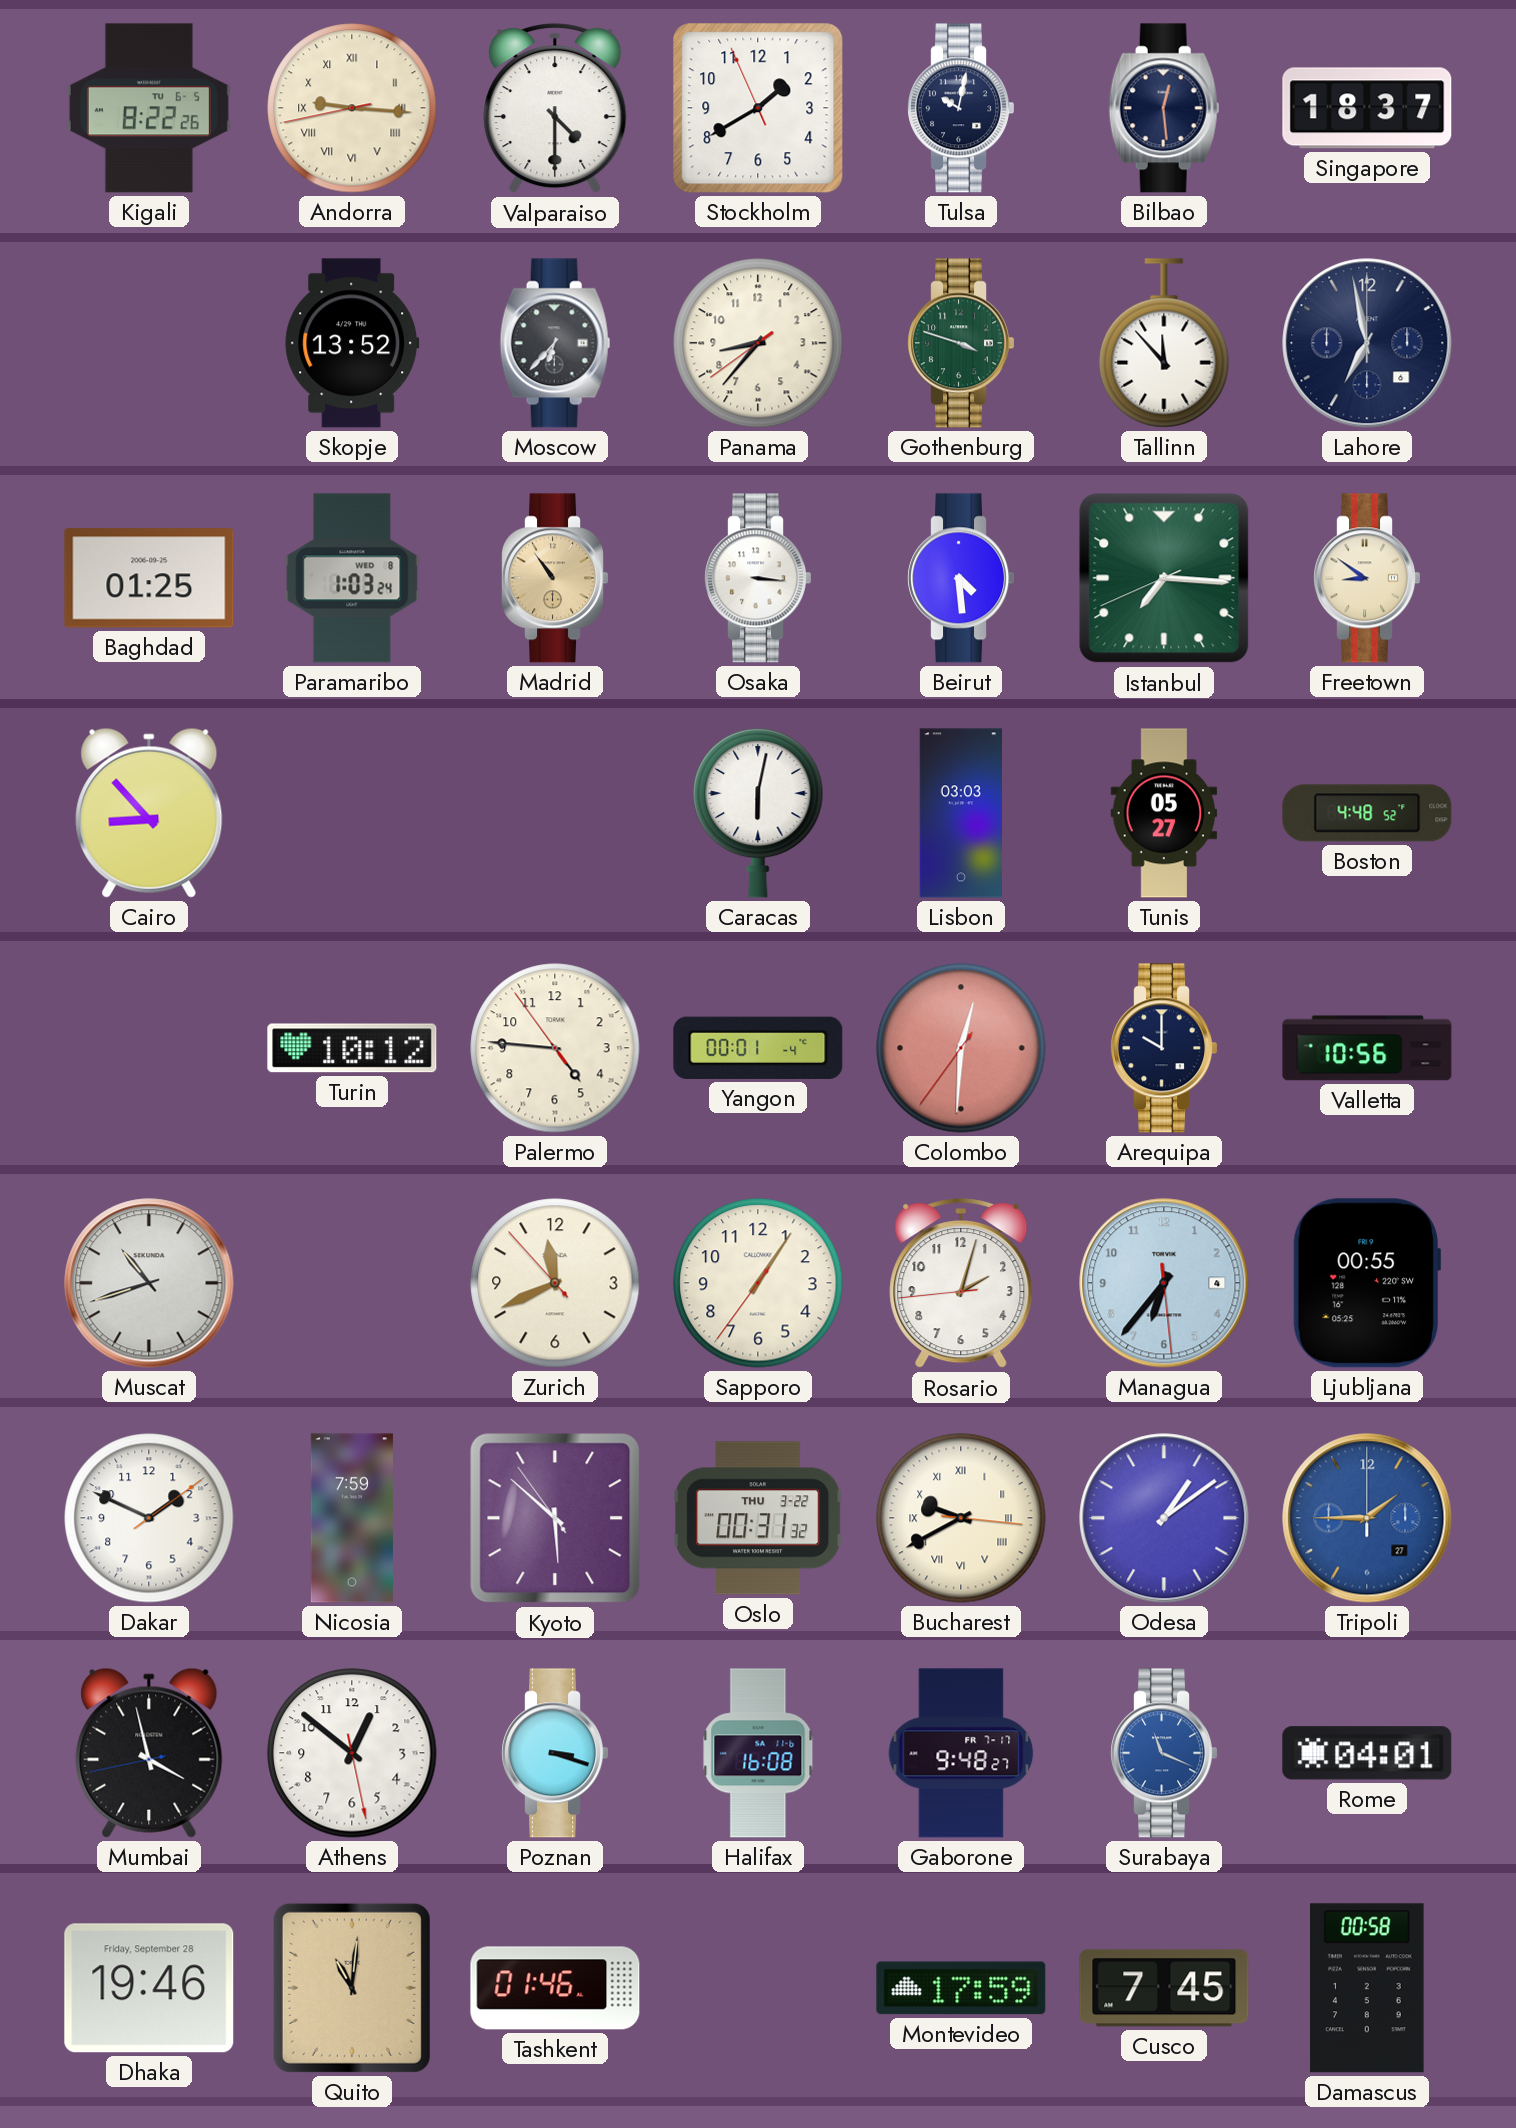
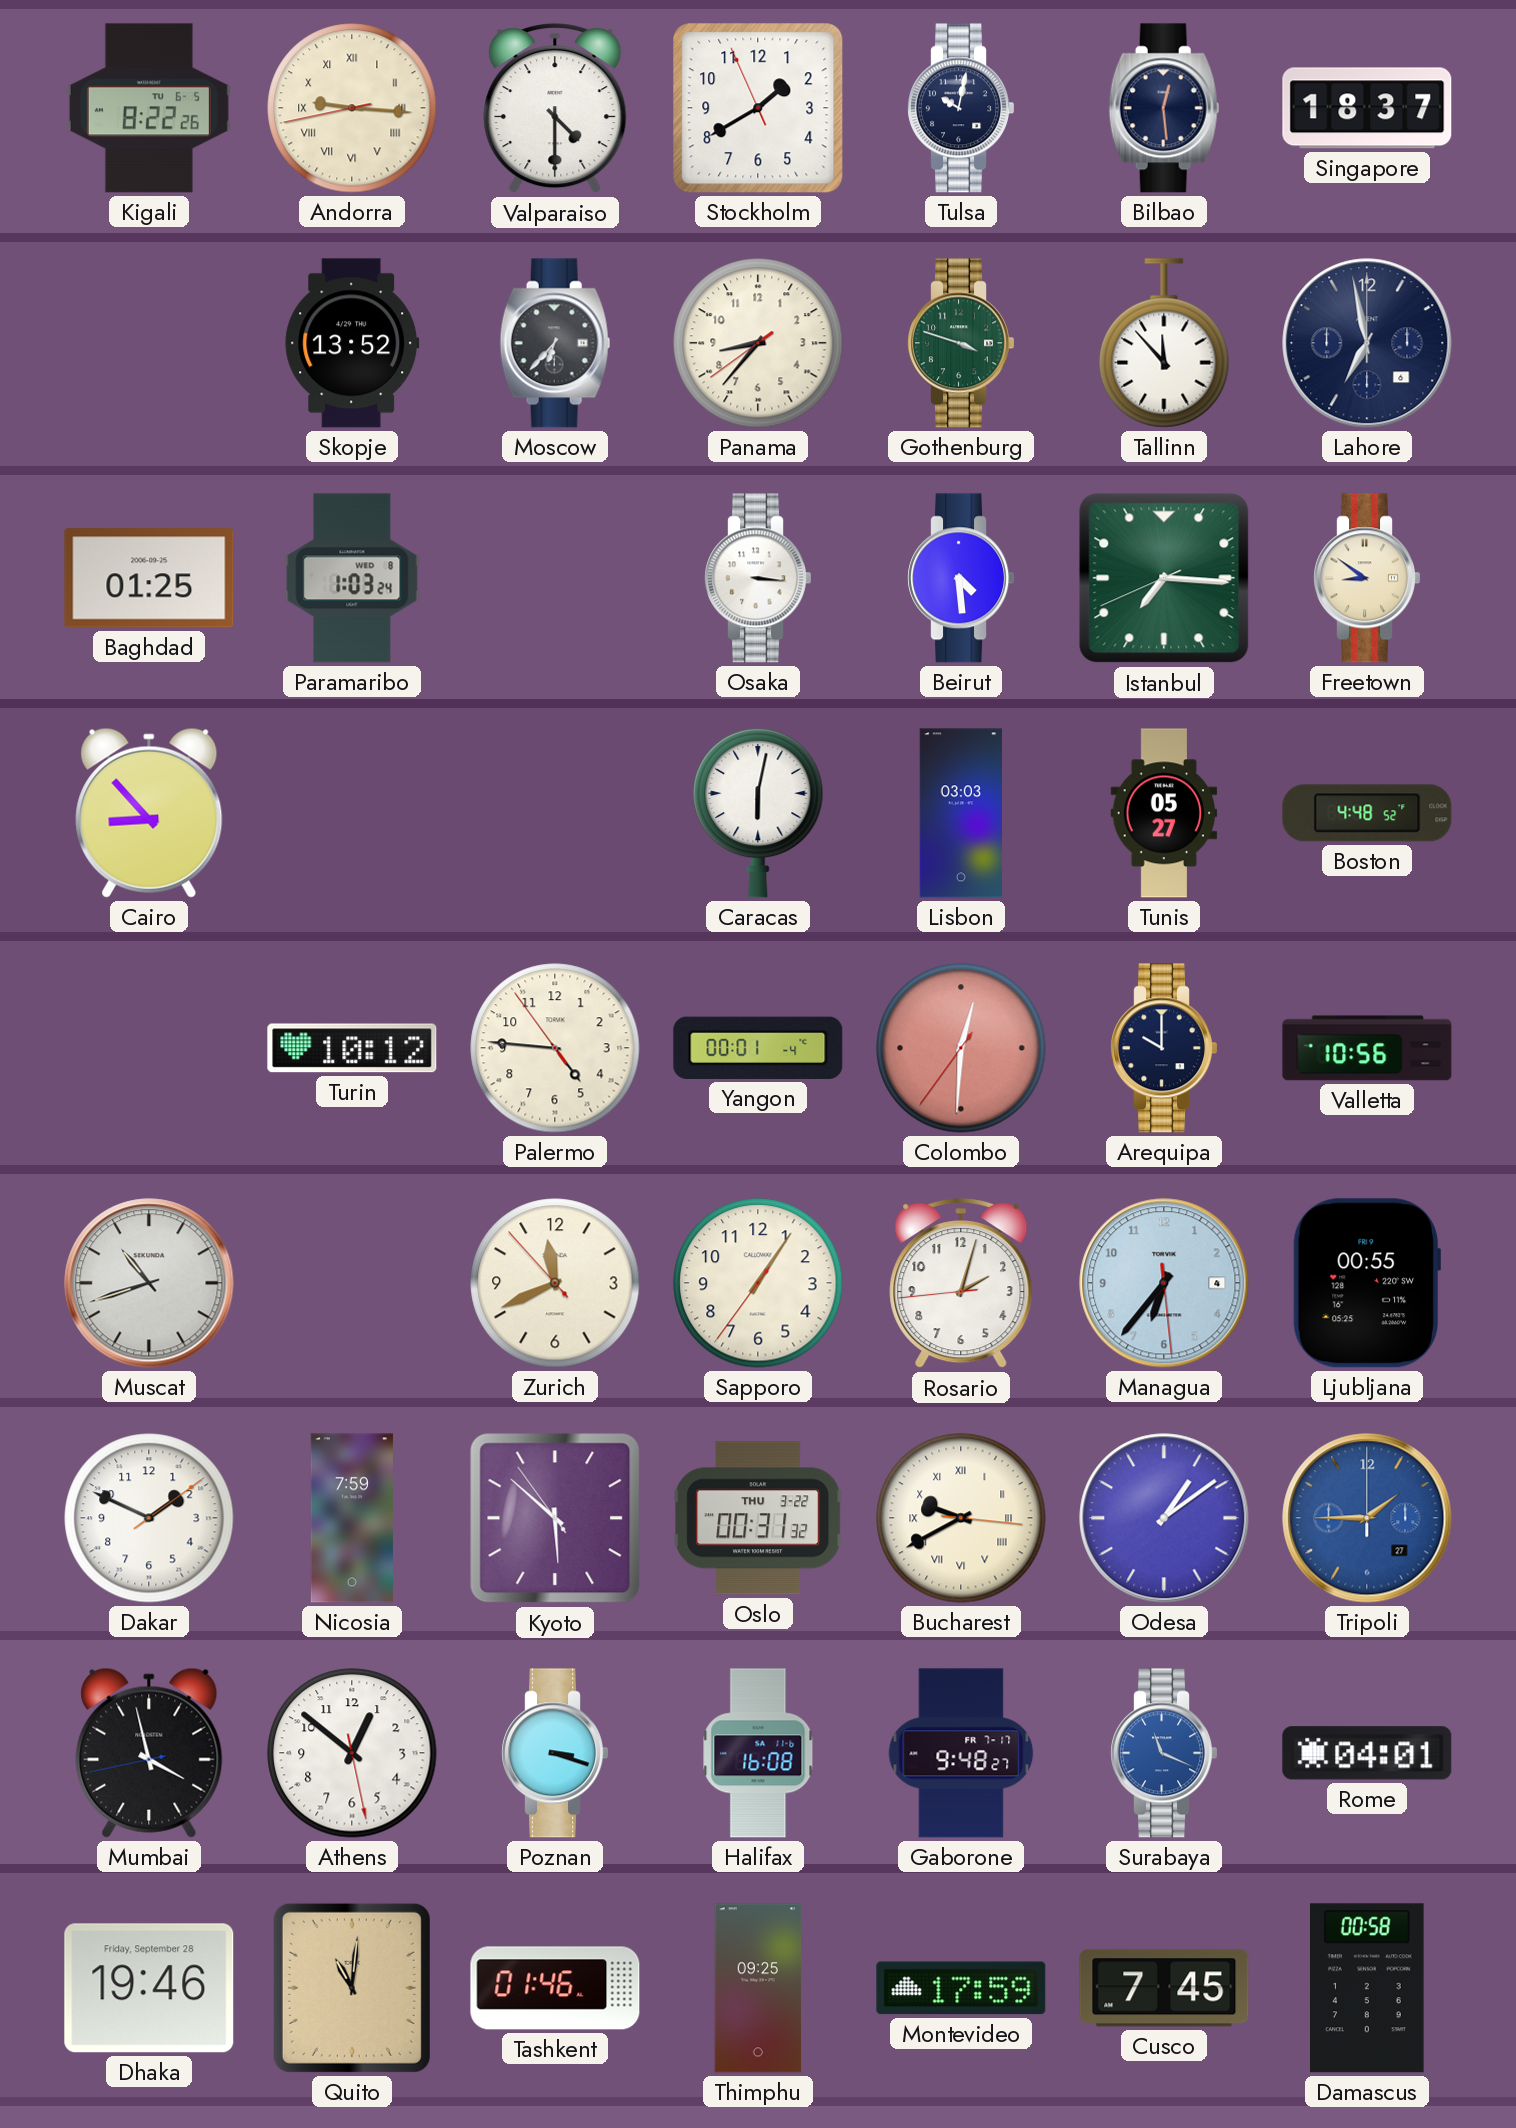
Madrid: 10:54 -> none
Thimphu: none -> 09:25
